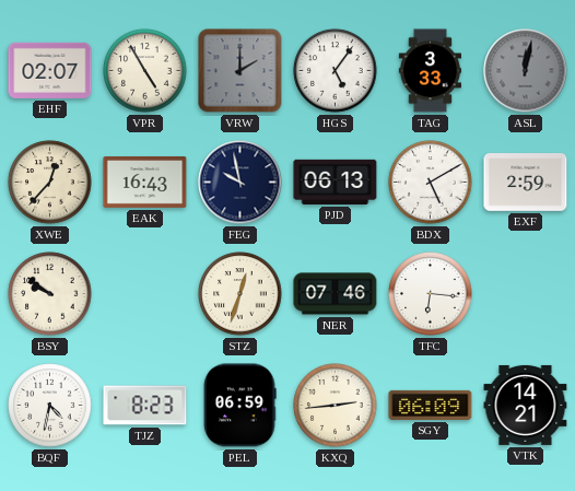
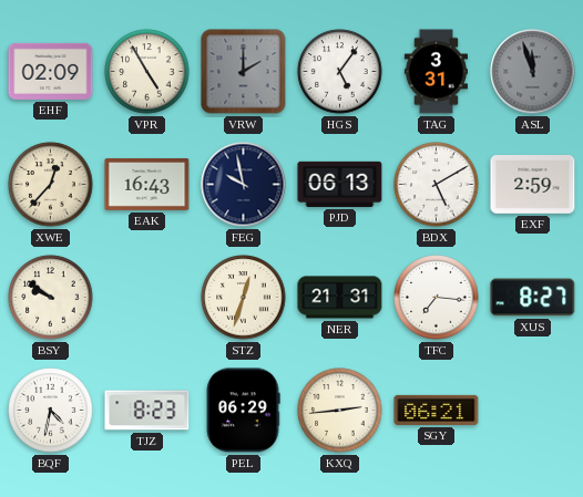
EHF: 02:07 -> 02:09
TAG: 3:33 -> 3:31
ASL: 12:02 -> 11:57
NER: 07:46 -> 21:31
TFC: 6:16 -> 7:16
XUS: none -> 8:27
PEL: 06:59 -> 06:29
SGY: 06:09 -> 06:21
VTK: 14:21 -> none
